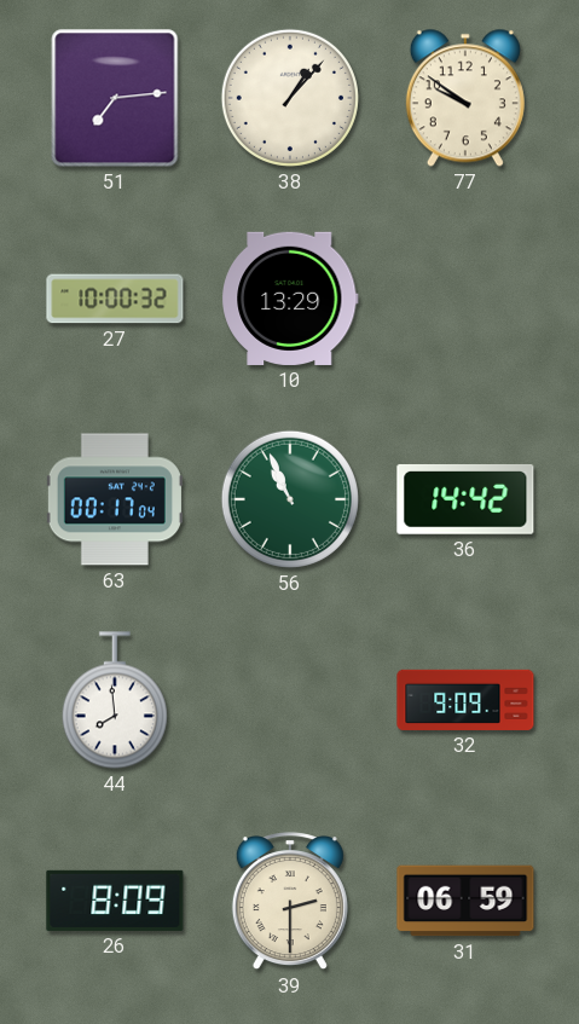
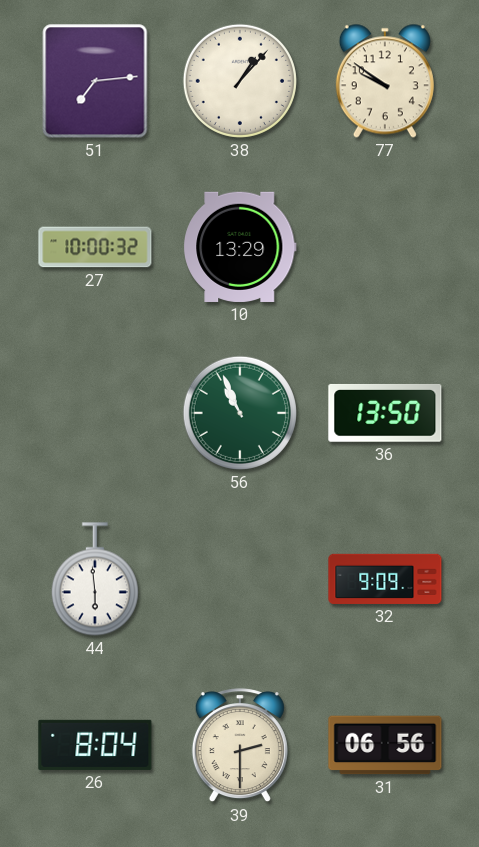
63: 00:17 -> none
36: 14:42 -> 13:50
44: 7:59 -> 5:59
26: 8:09 -> 8:04
31: 06:59 -> 06:56
